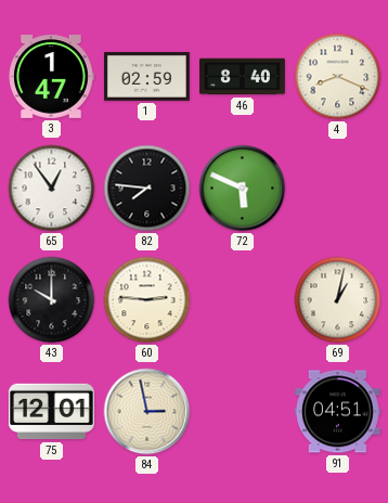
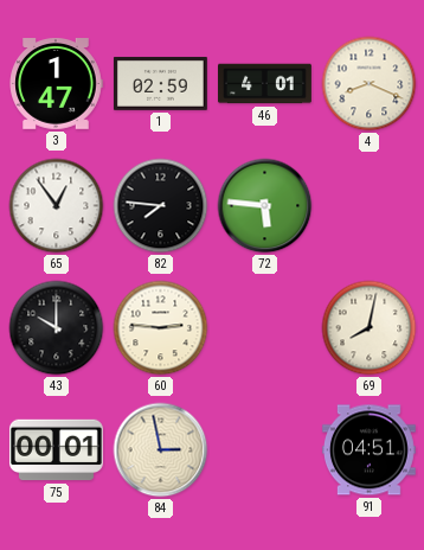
46: 8:40 -> 4:01
72: 5:49 -> 5:46
69: 1:02 -> 8:02
75: 12:01 -> 00:01
